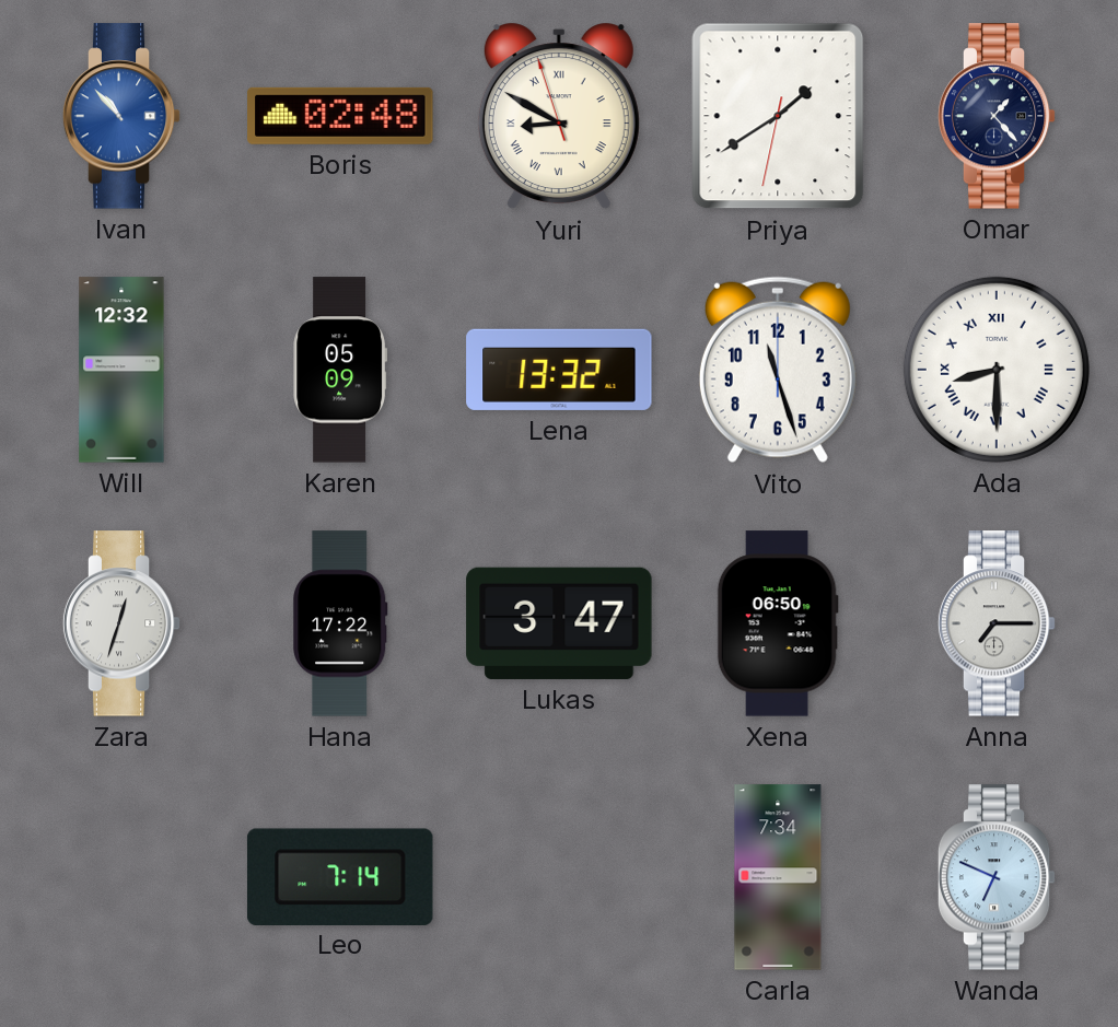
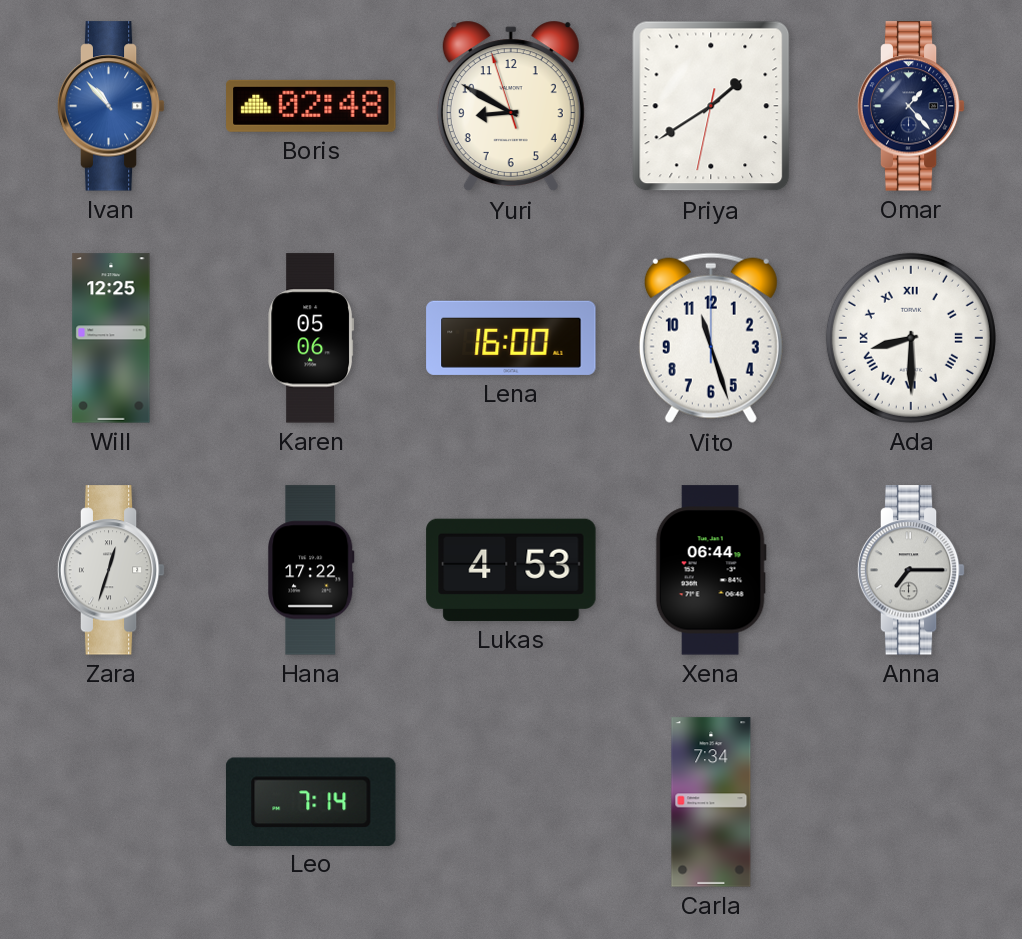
Yuri numerals: Roman -> Arabic
Will: 12:32 -> 12:25
Karen: 05:09 -> 05:06
Lena: 13:32 -> 16:00
Lukas: 3:47 -> 4:53
Xena: 06:50 -> 06:44
Wanda: 6:49 -> none
